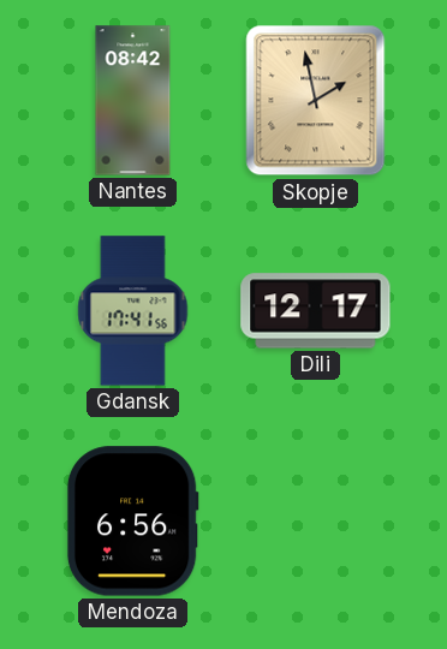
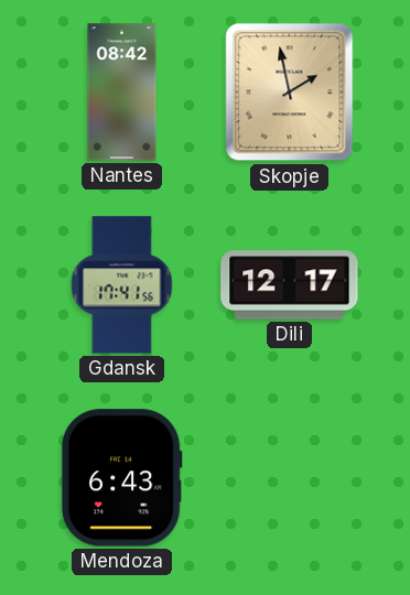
Mendoza: 6:56 -> 6:43
